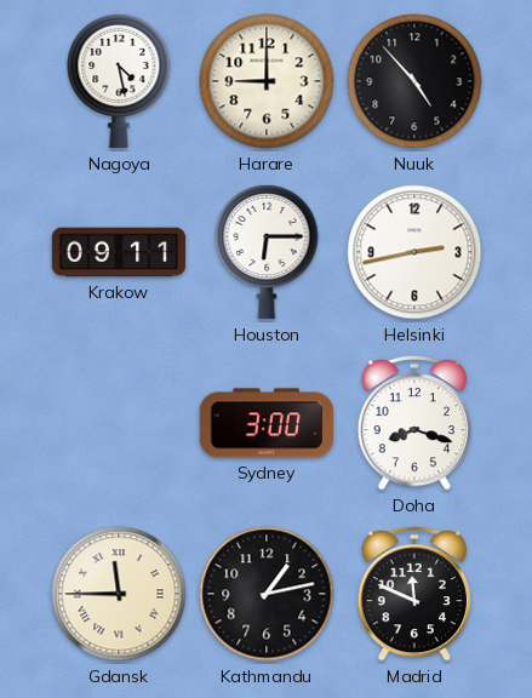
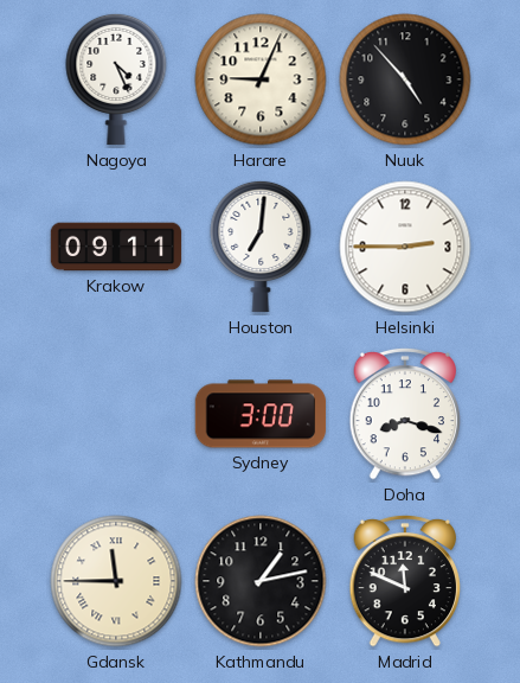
Nagoya: 4:28 -> 4:26
Harare: 9:00 -> 9:04
Houston: 6:15 -> 7:01
Helsinki: 2:43 -> 2:45
